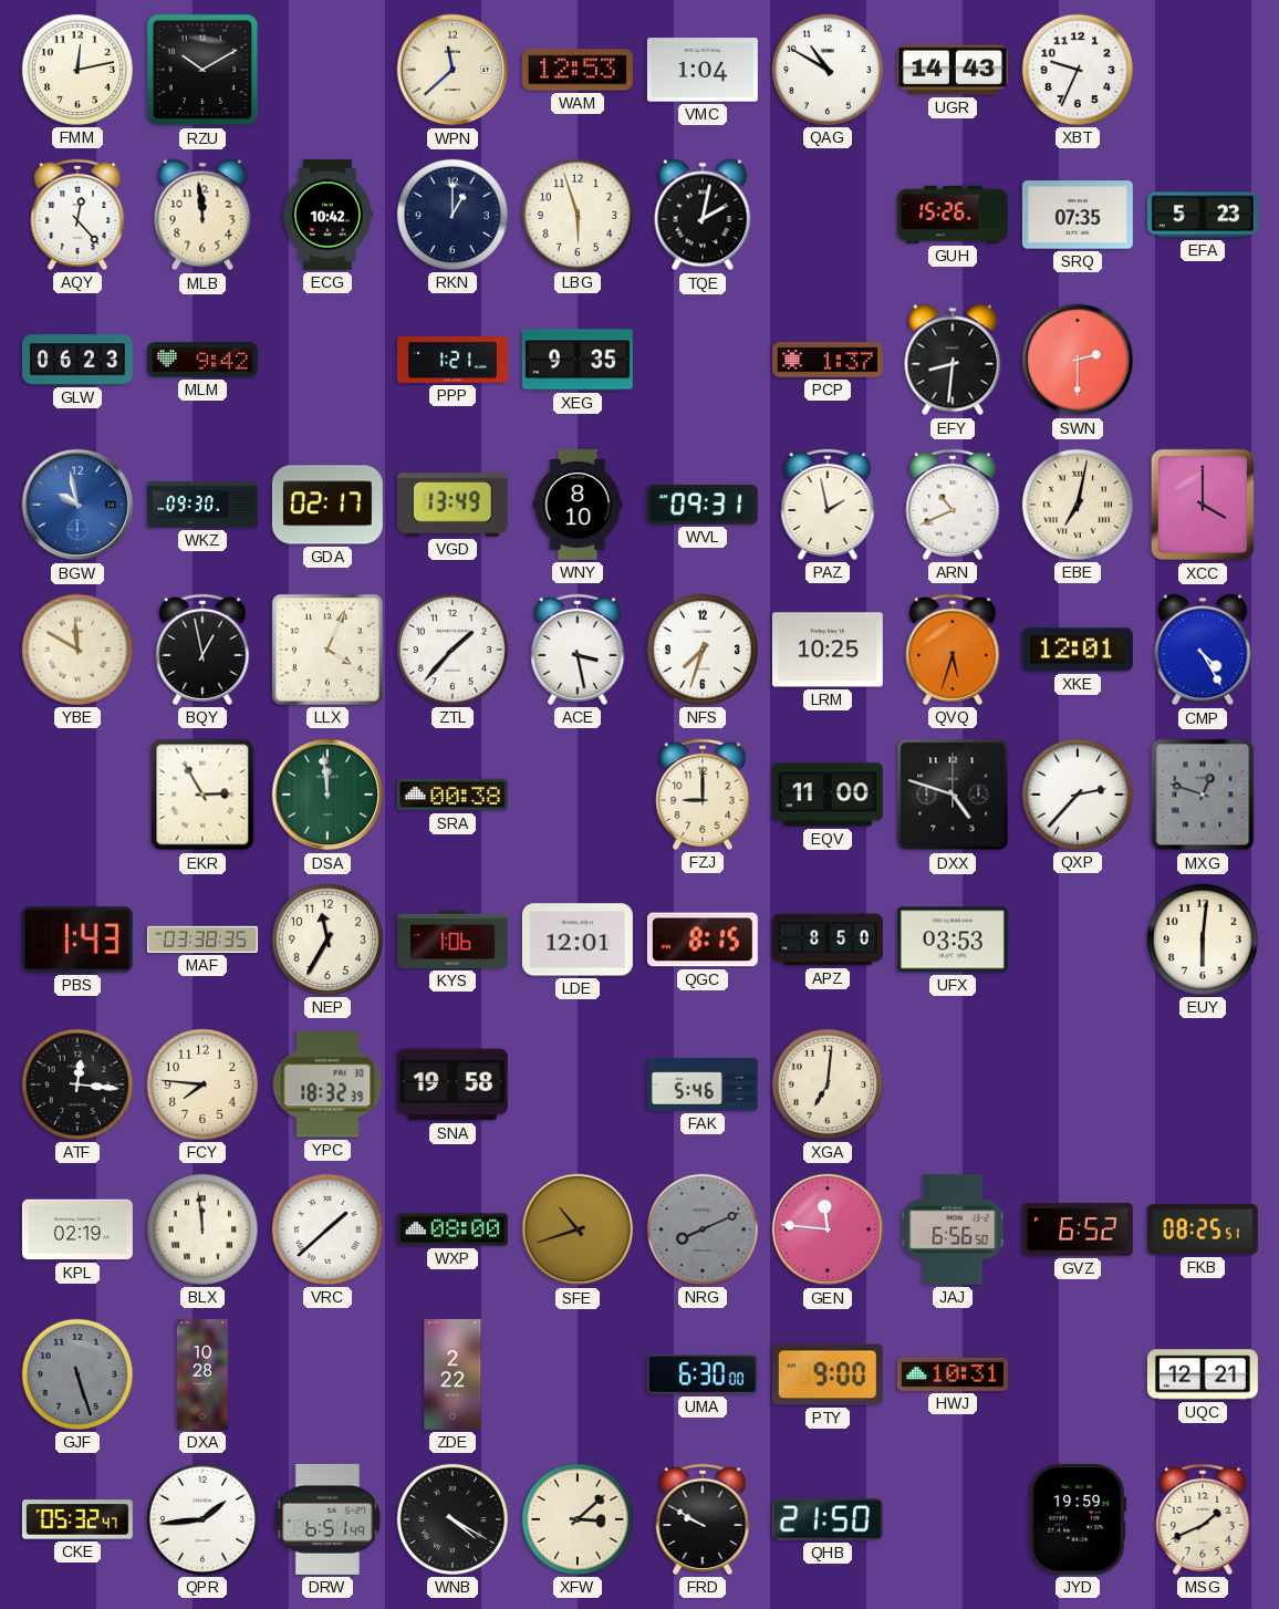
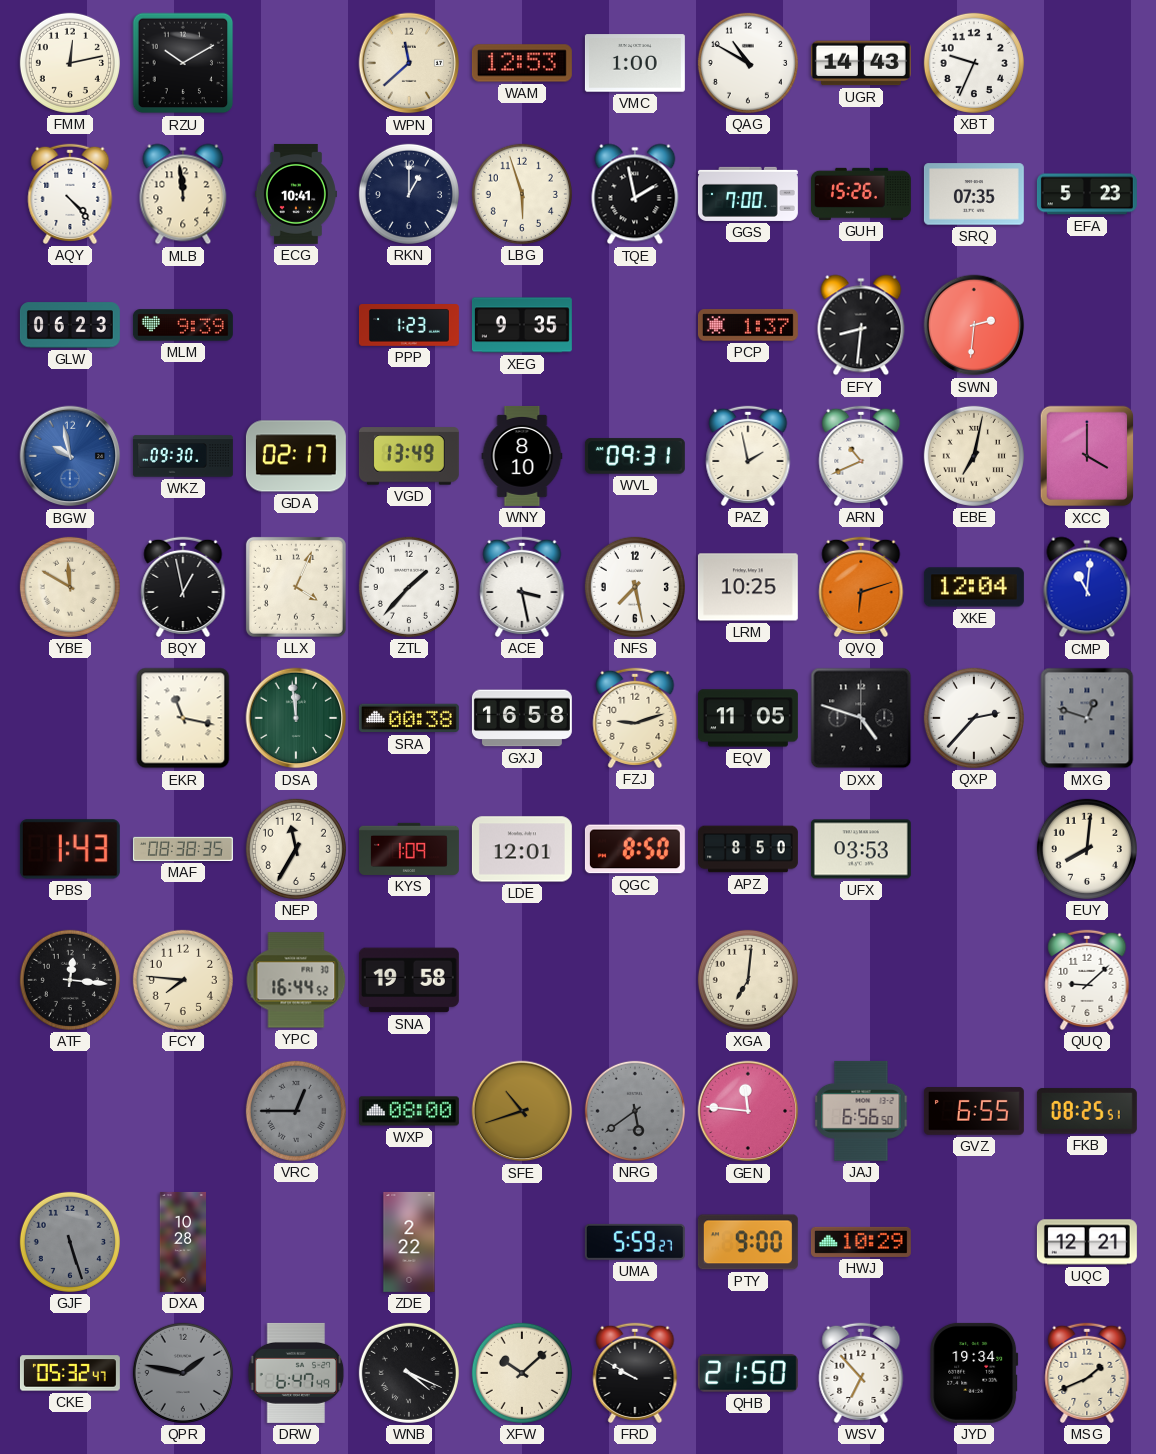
VMC: 1:04 -> 1:00
AQY: 12:23 -> 4:23
ECG: 10:42 -> 10:41
TQE: 2:02 -> 1:58
GGS: none -> 7:00
MLM: 9:42 -> 9:39
PPP: 1:21 -> 1:23
SWN: 2:30 -> 2:31
NFS: 7:33 -> 7:28
QVQ: 5:33 -> 6:12
XKE: 12:01 -> 12:04
CMP: 4:25 -> 11:01
EKR: 2:55 -> 11:17
GXJ: none -> 16:58
FZJ: 9:00 -> 9:12
EQV: 11:00 -> 11:05
MAF: 03:38 -> 08:38
KYS: 1:06 -> 1:09
QGC: 8:15 -> 8:50
EUY: 6:01 -> 8:01
YPC: 18:32 -> 16:44
FAK: 5:46 -> none
QUQ: none -> 9:08
KPL: 02:19 -> none
BLX: 11:59 -> none
VRC: 1:38 -> 12:45
VRC dial: white -> grey
NRG: 8:11 -> 5:39
GVZ: 6:52 -> 6:55
UMA: 6:30 -> 5:59
HWJ: 10:31 -> 10:29
QPR: 1:44 -> 1:47
QPR dial: white -> grey
DRW: 6:51 -> 6:47
WNB: 4:20 -> 4:19
XFW: 3:08 -> 10:08
WSV: none -> 6:53
JYD: 19:59 -> 19:34
